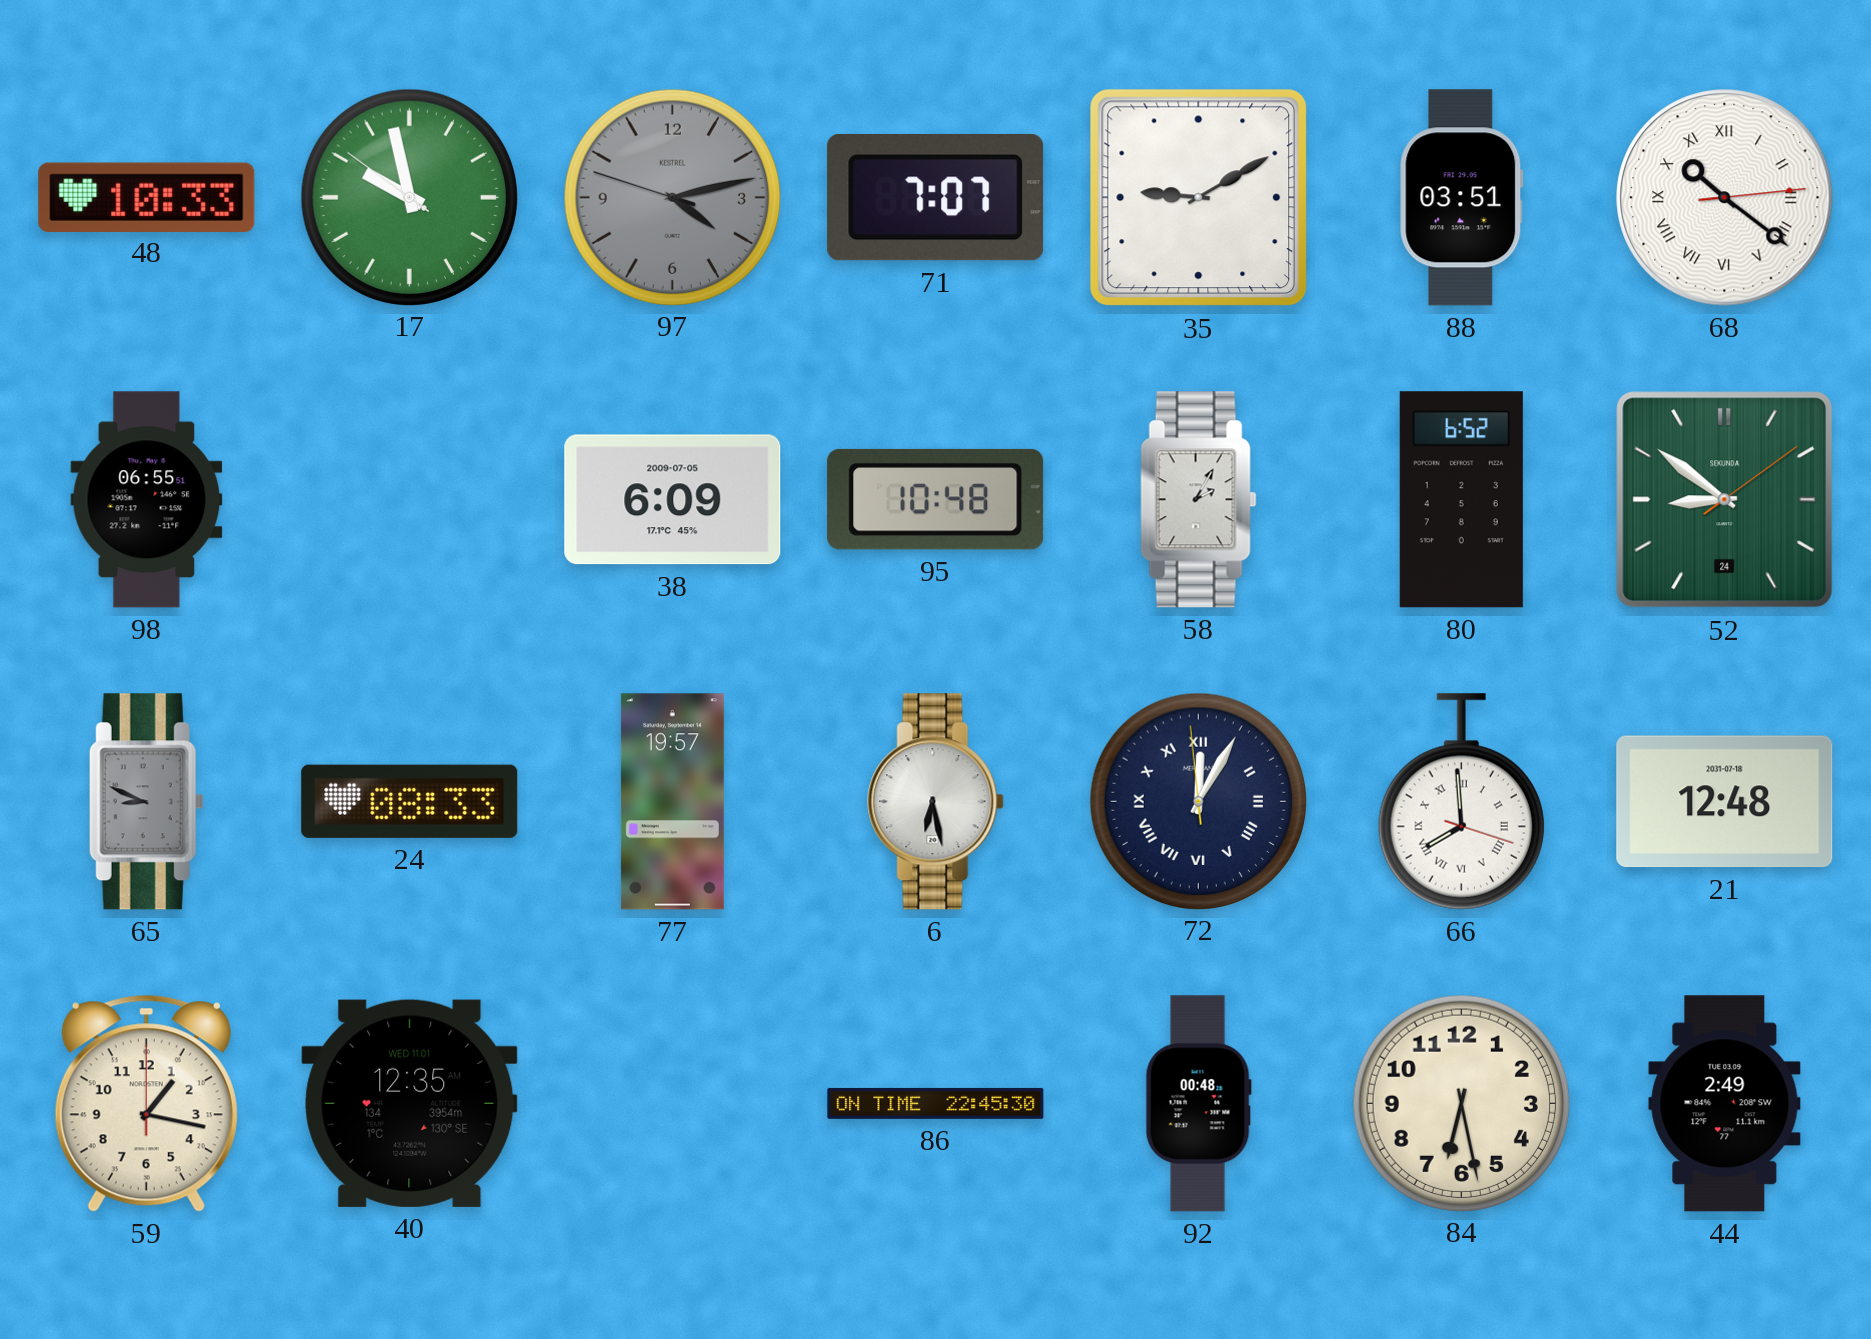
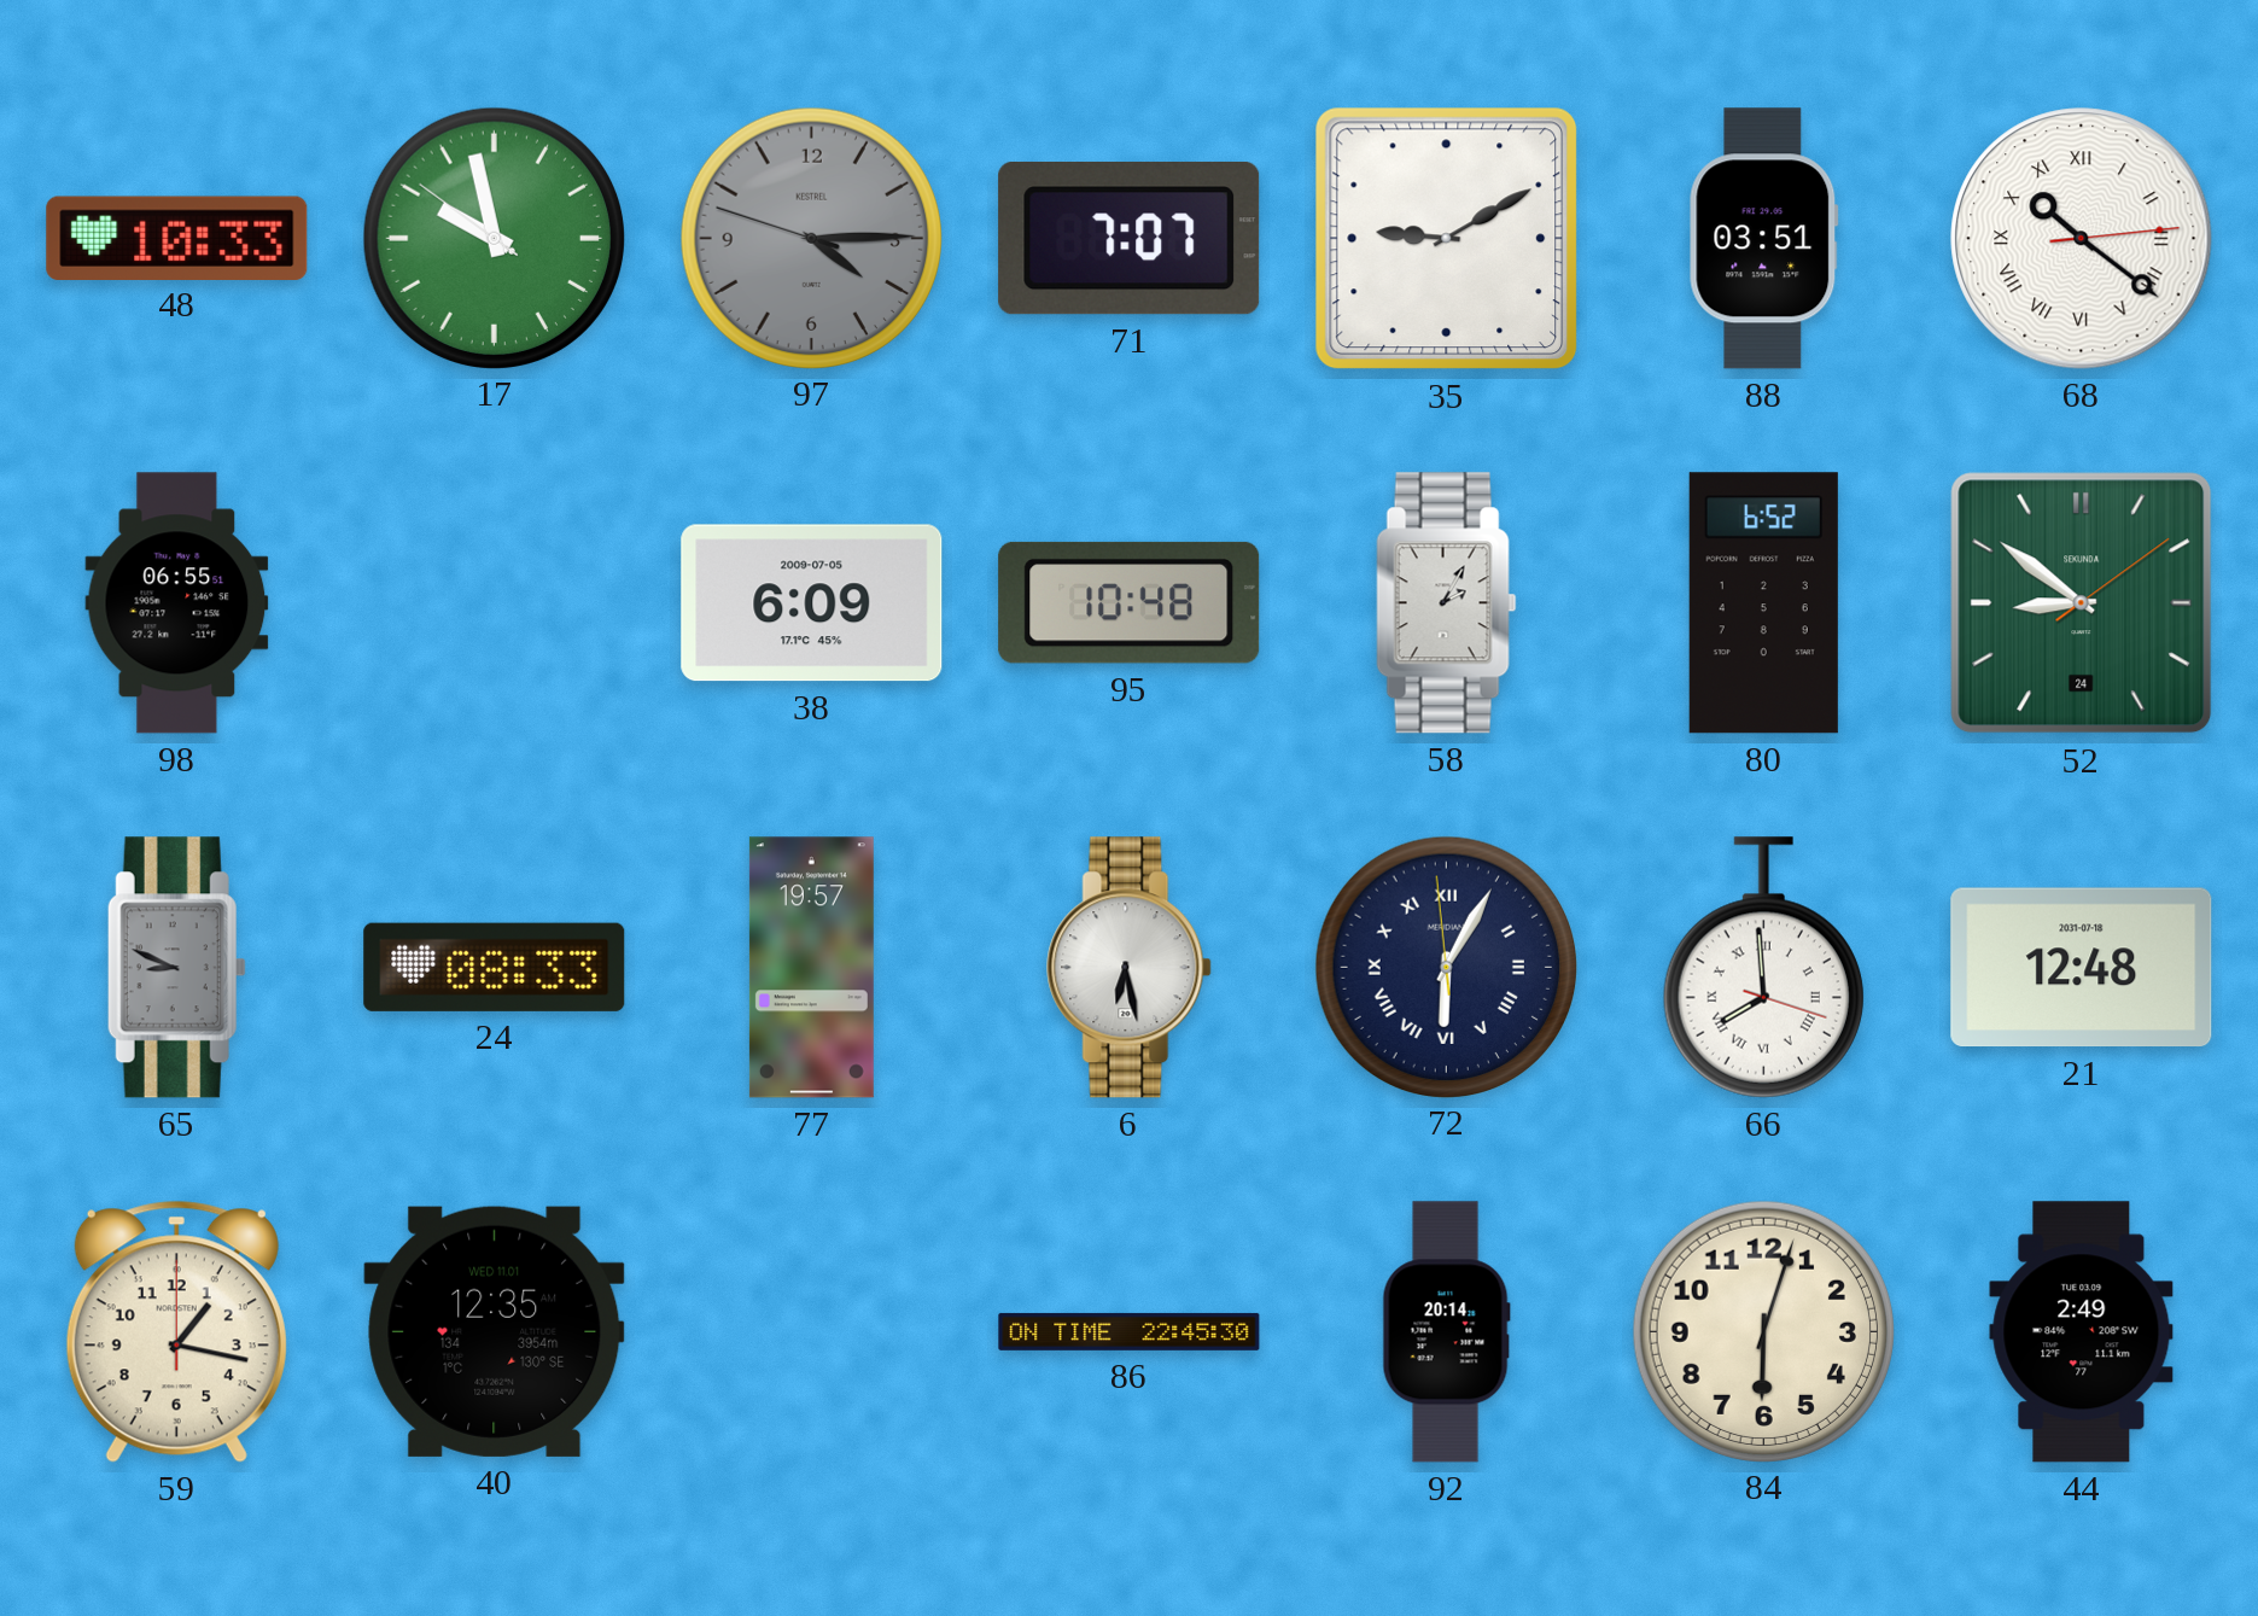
97: 4:12 -> 4:14
72: 12:04 -> 6:04
92: 00:48 -> 20:14
84: 6:28 -> 6:03
